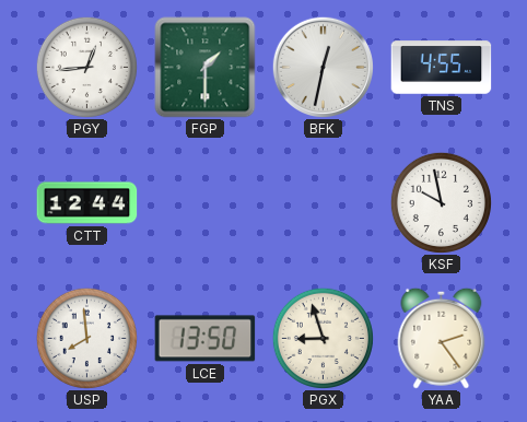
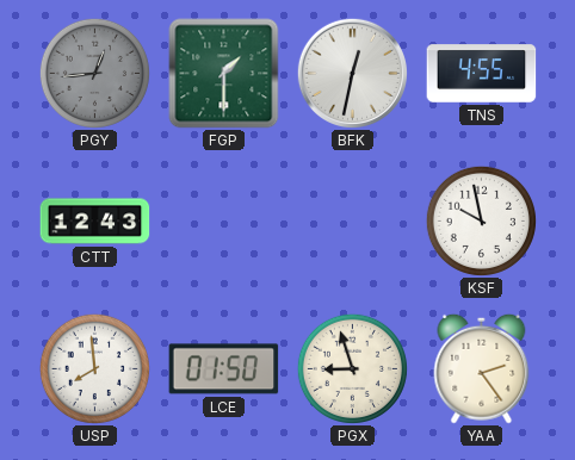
PGY dial: white -> grey
CTT: 12:44 -> 12:43
LCE: 13:50 -> 01:50
